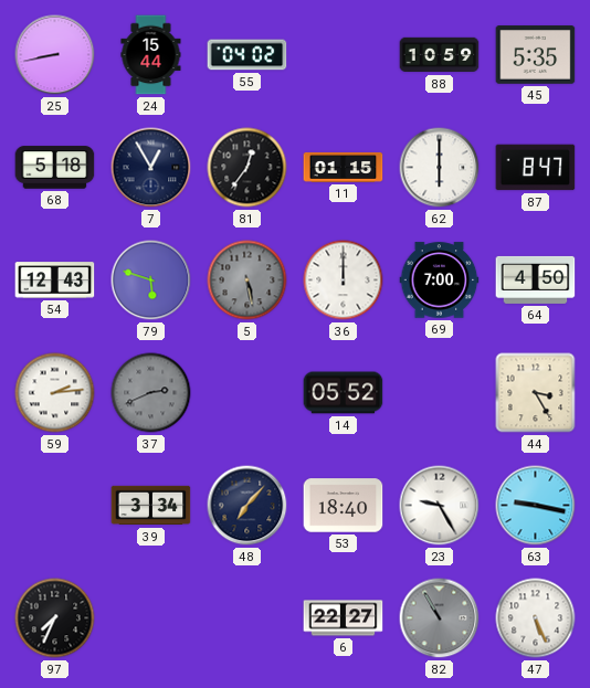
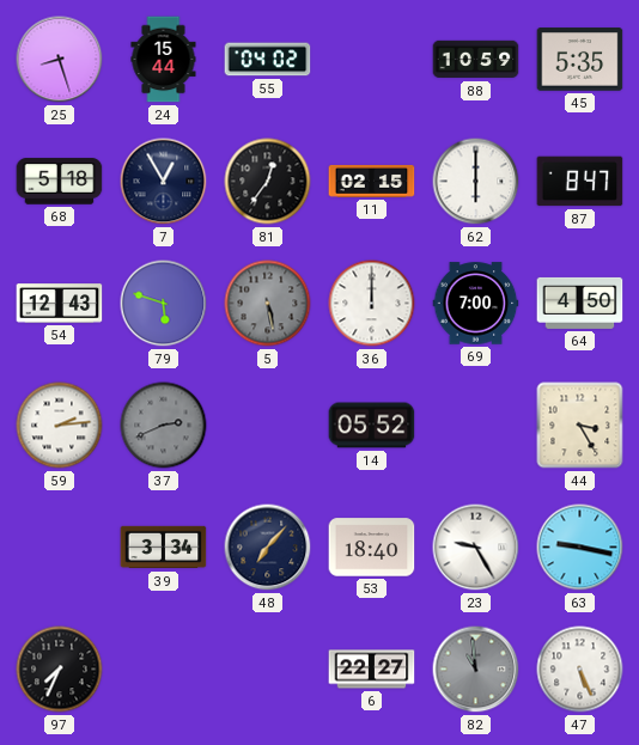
25: 8:43 -> 8:27
11: 01:15 -> 02:15
82: 10:55 -> 10:59
